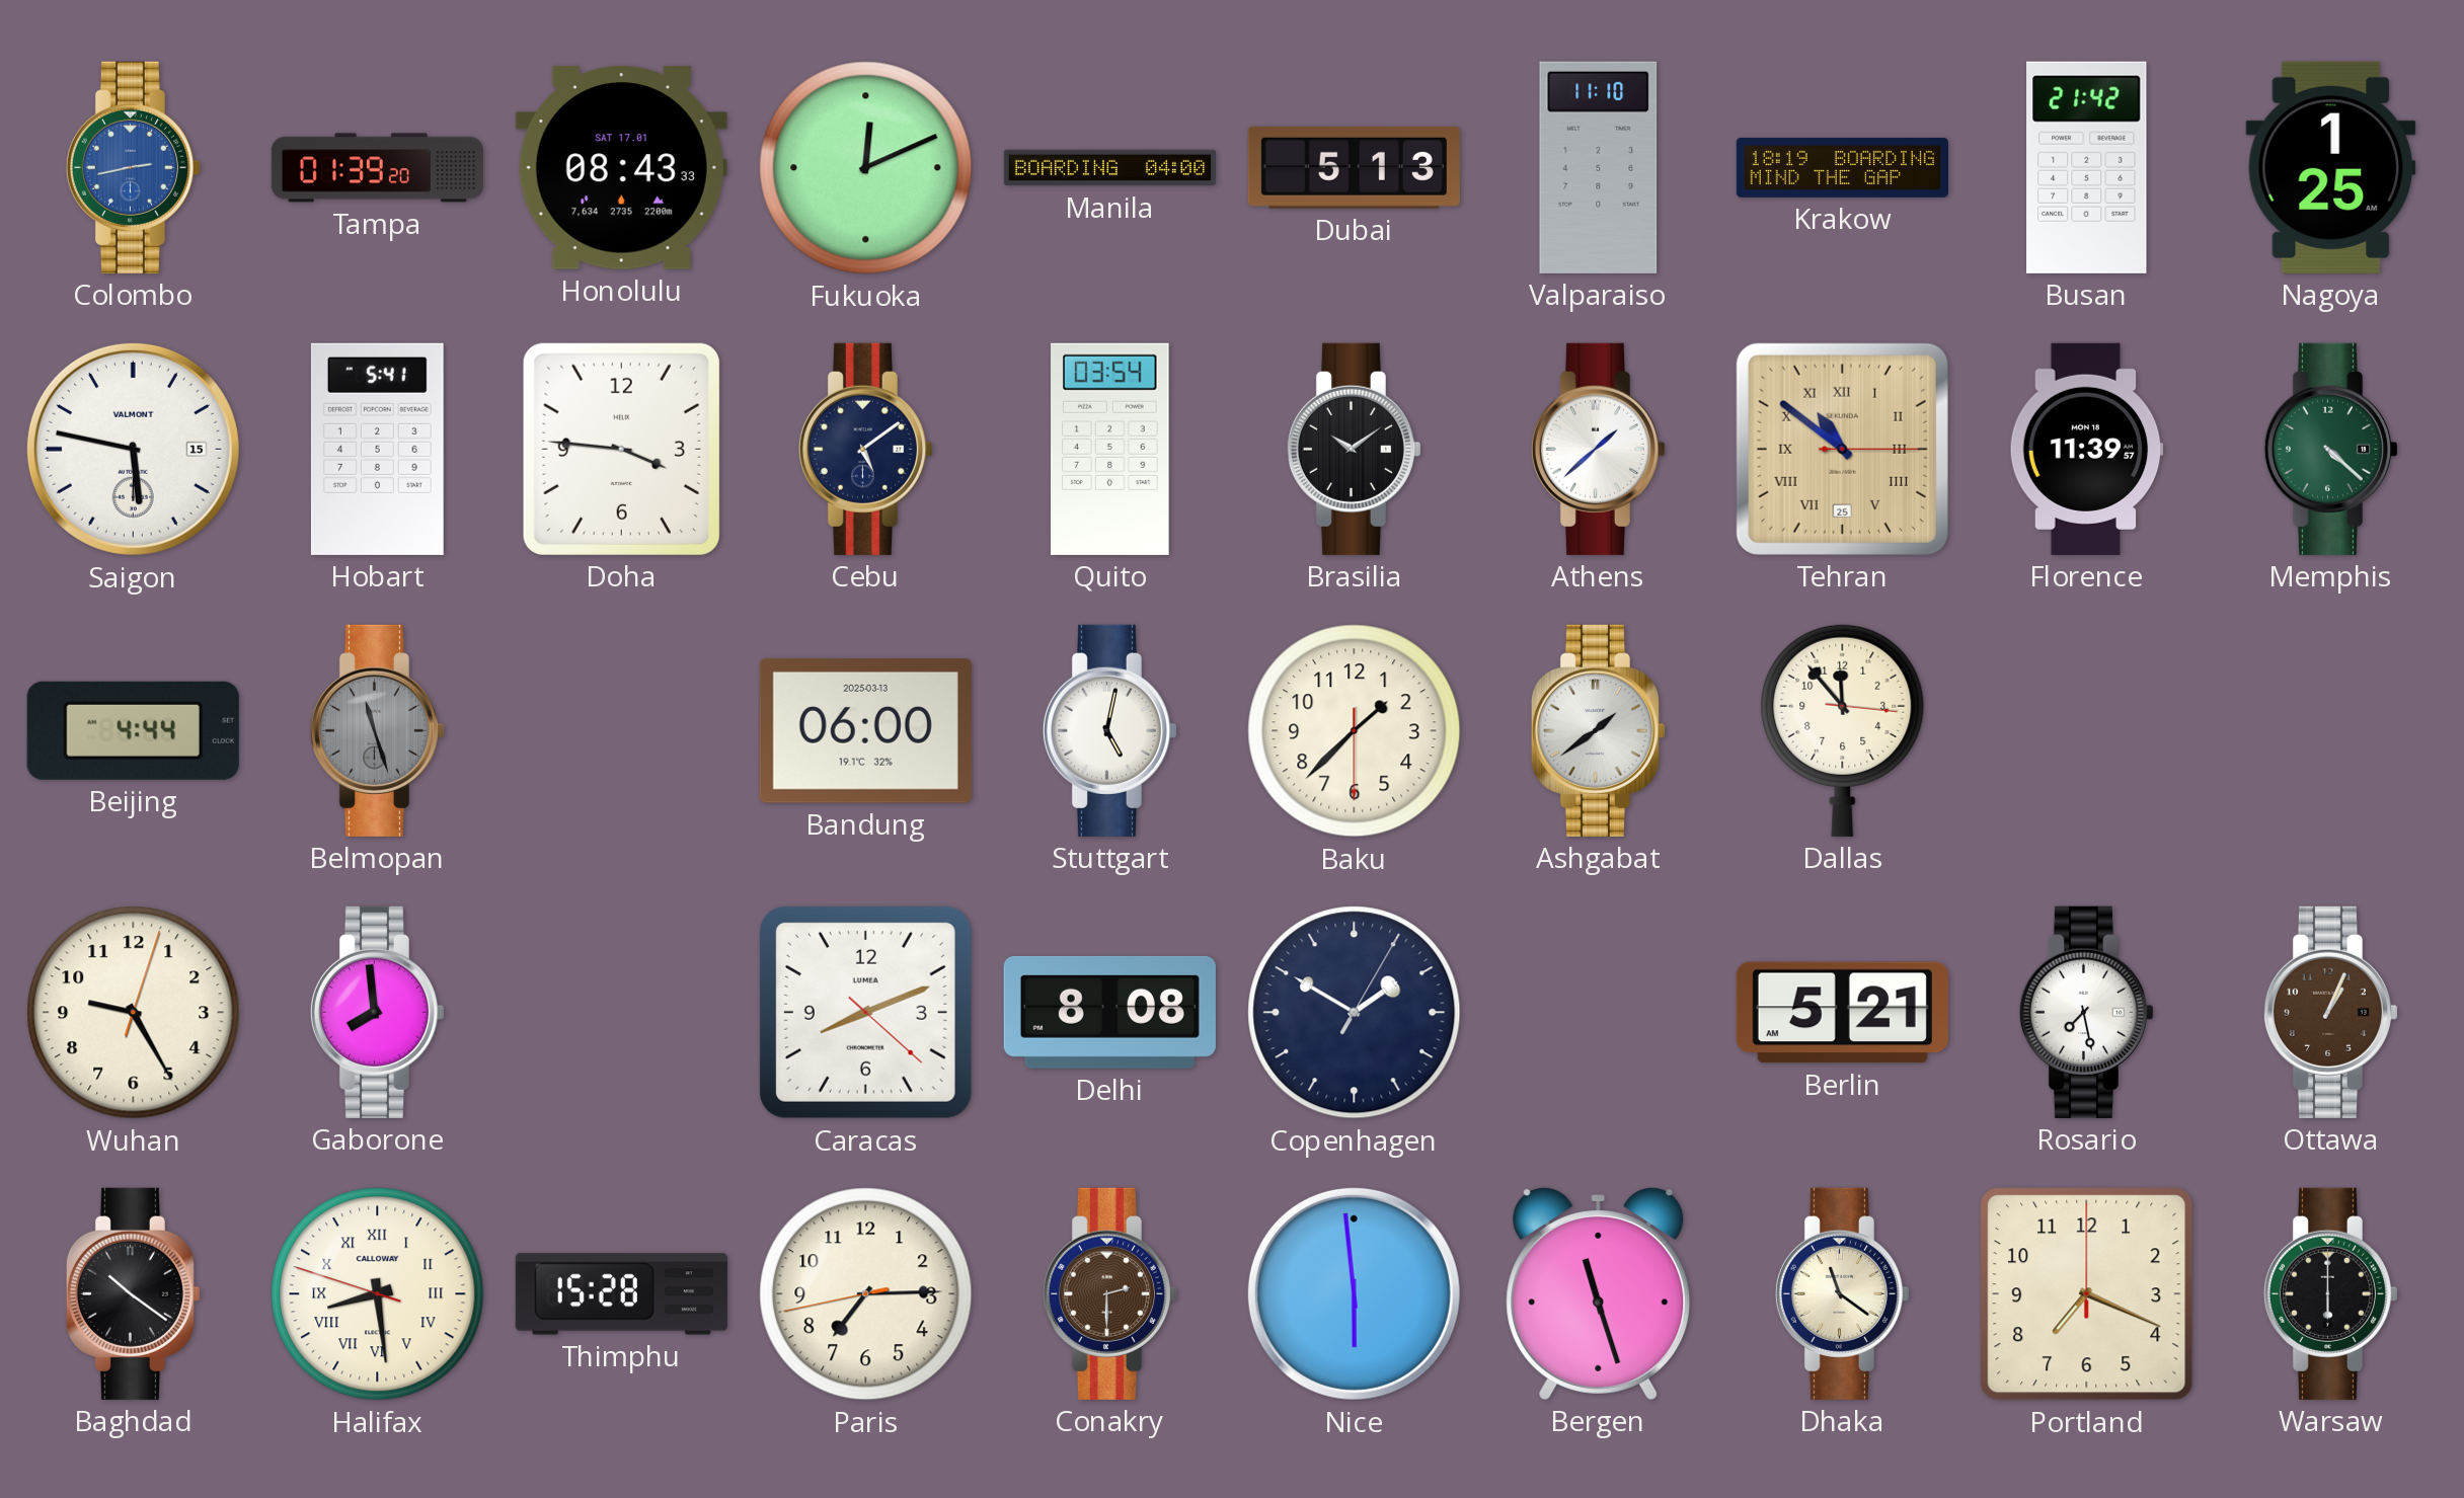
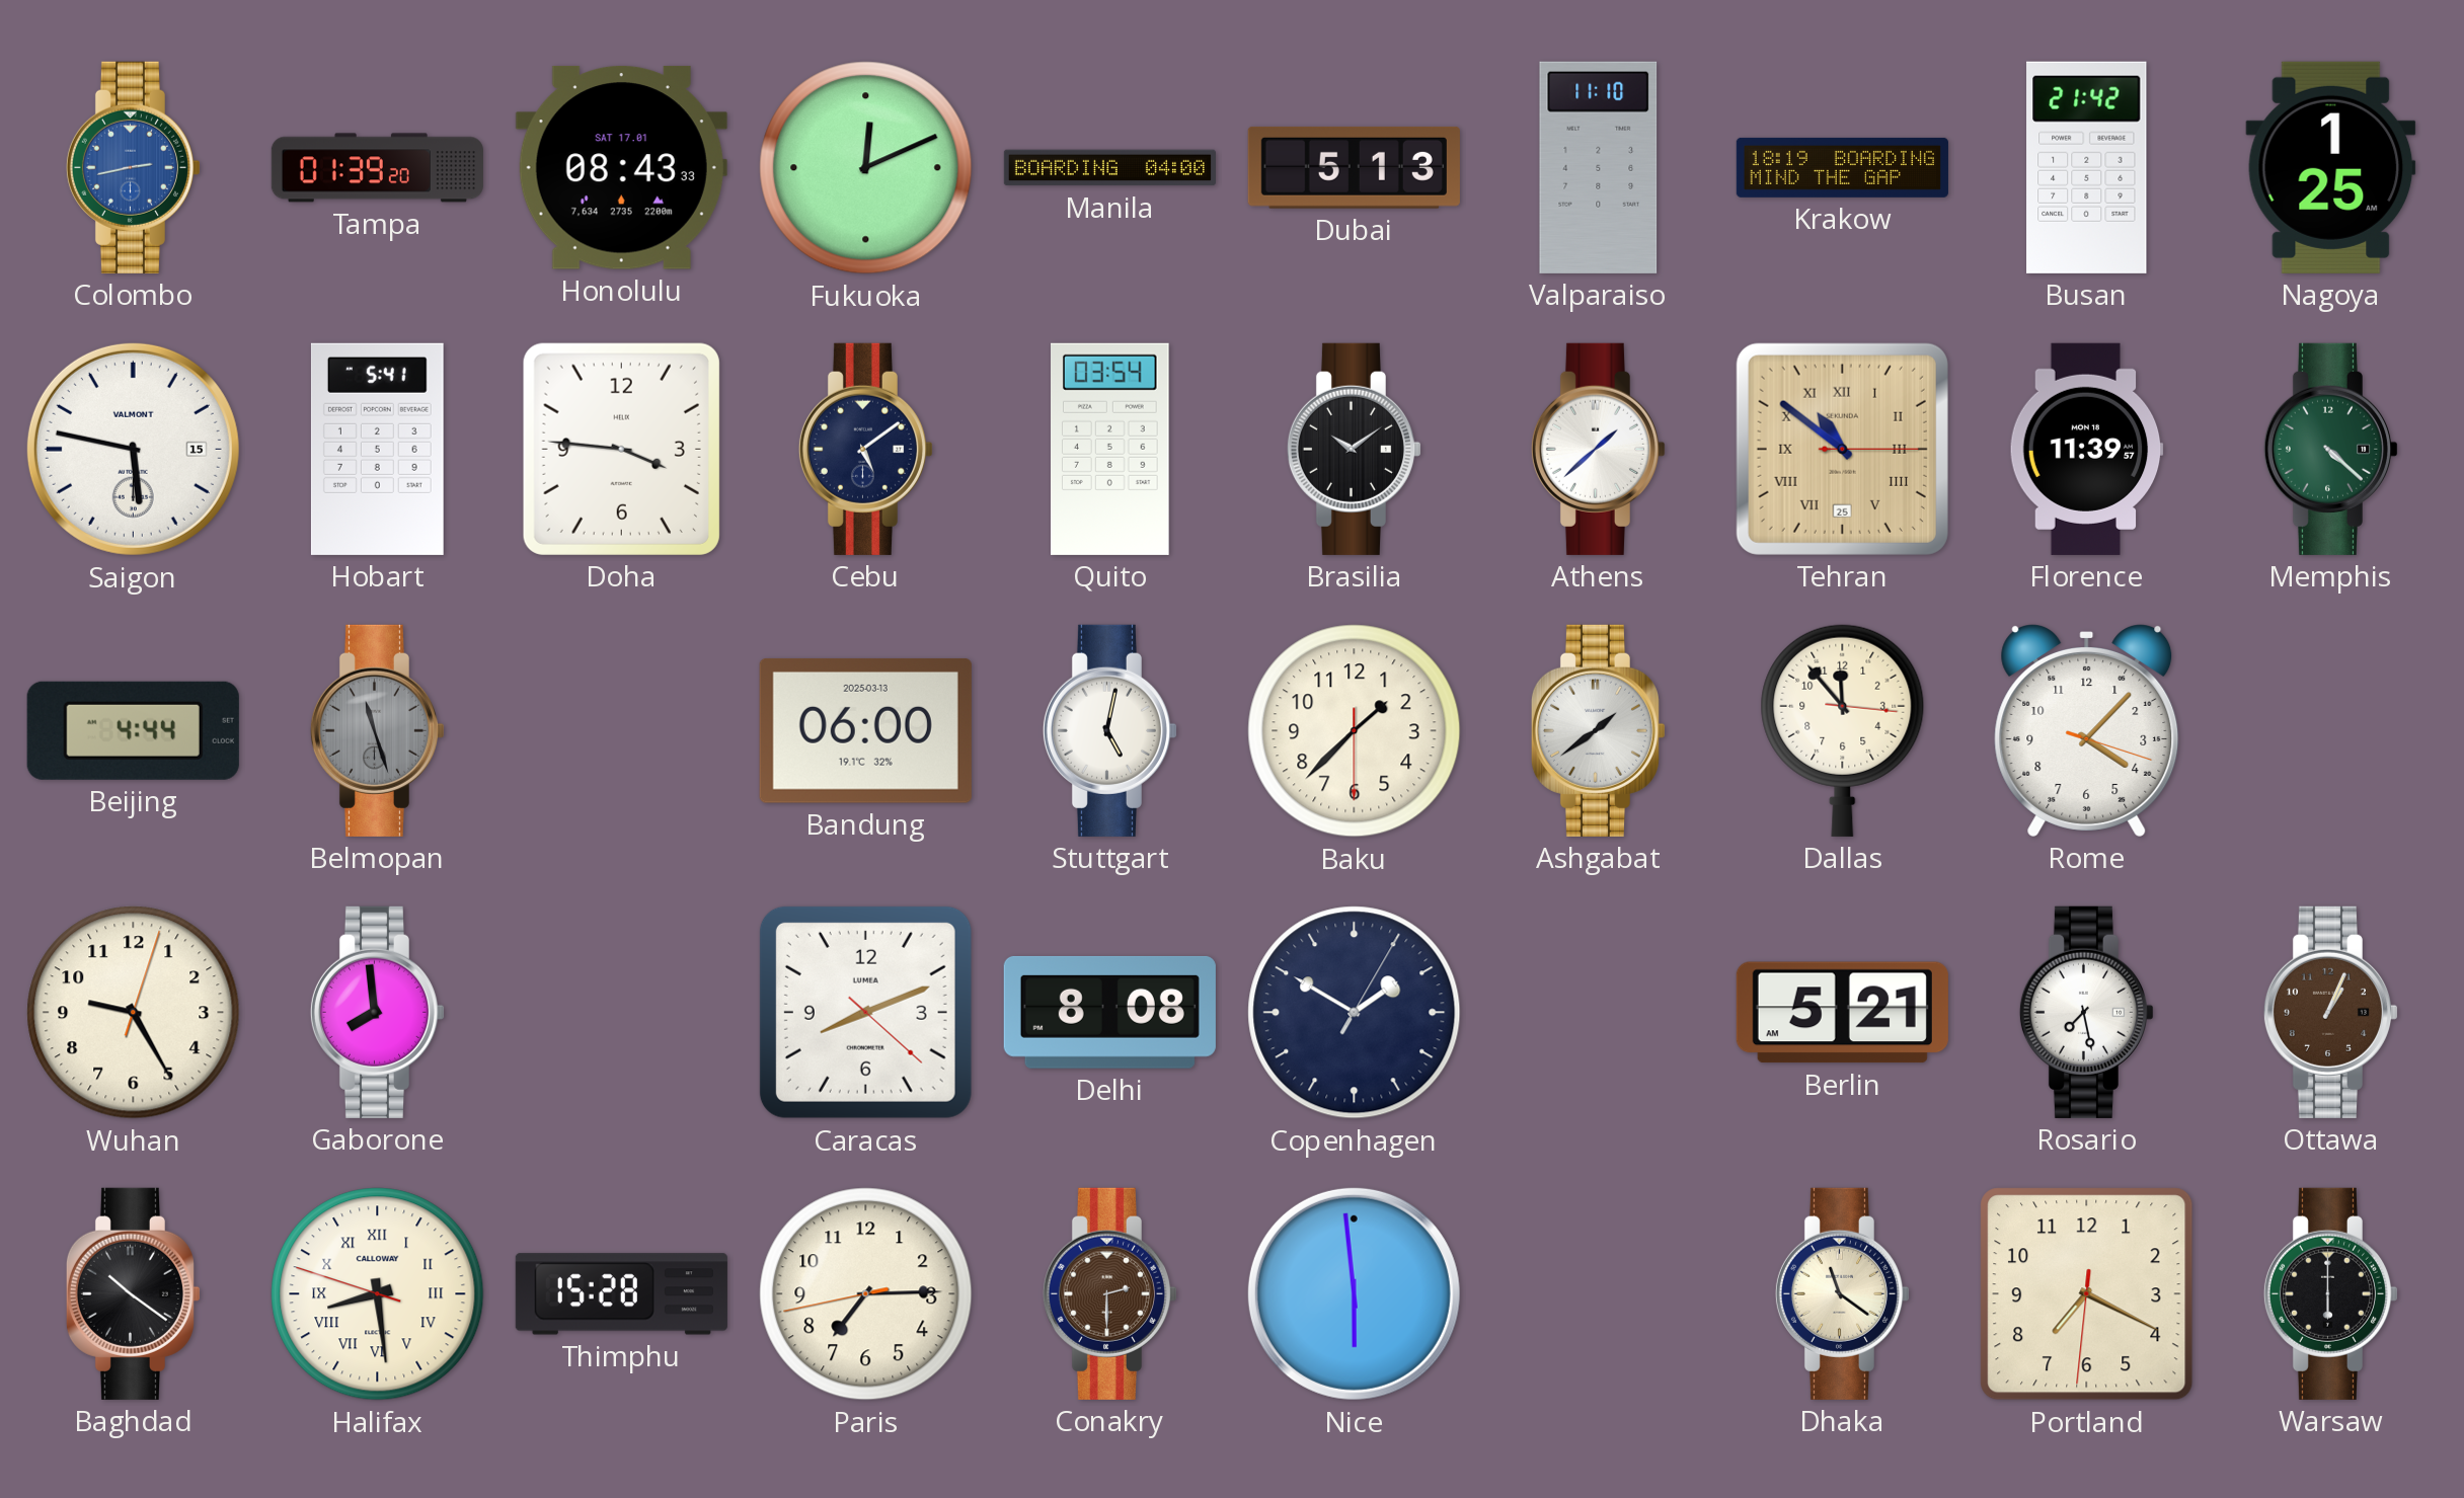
Rome: none -> 4:07
Bergen: 11:27 -> none
Portland: 7:19:00 -> 7:19:31
